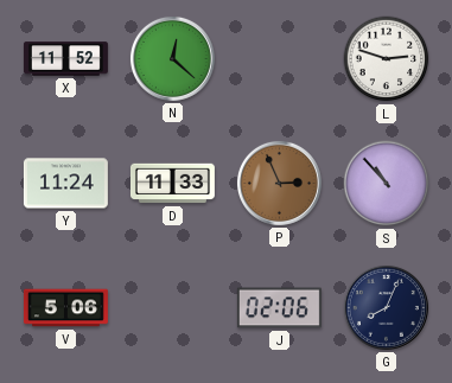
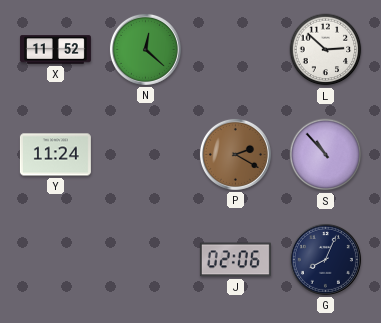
L: 2:48 -> 2:52
D: 11:33 -> none
P: 2:56 -> 2:20
V: 5:06 -> none
